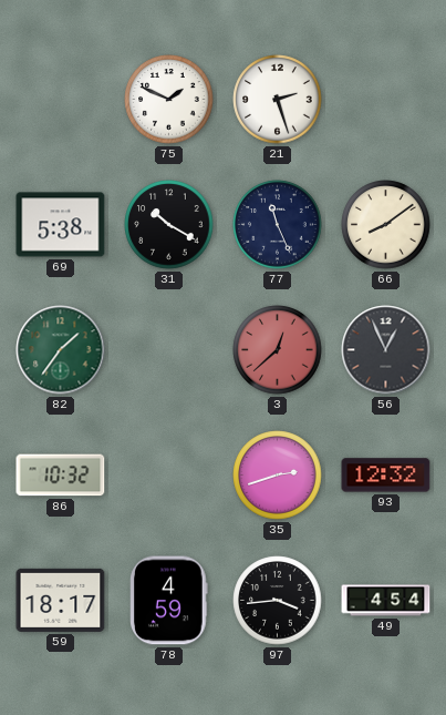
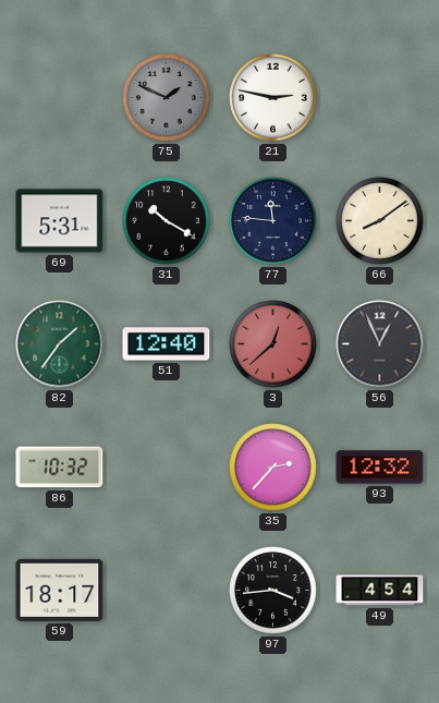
75 dial: white -> grey
21: 2:27 -> 2:47
69: 5:38 -> 5:31
77: 11:26 -> 11:46
51: none -> 12:40
35: 2:42 -> 2:37
78: 4:59 -> none
